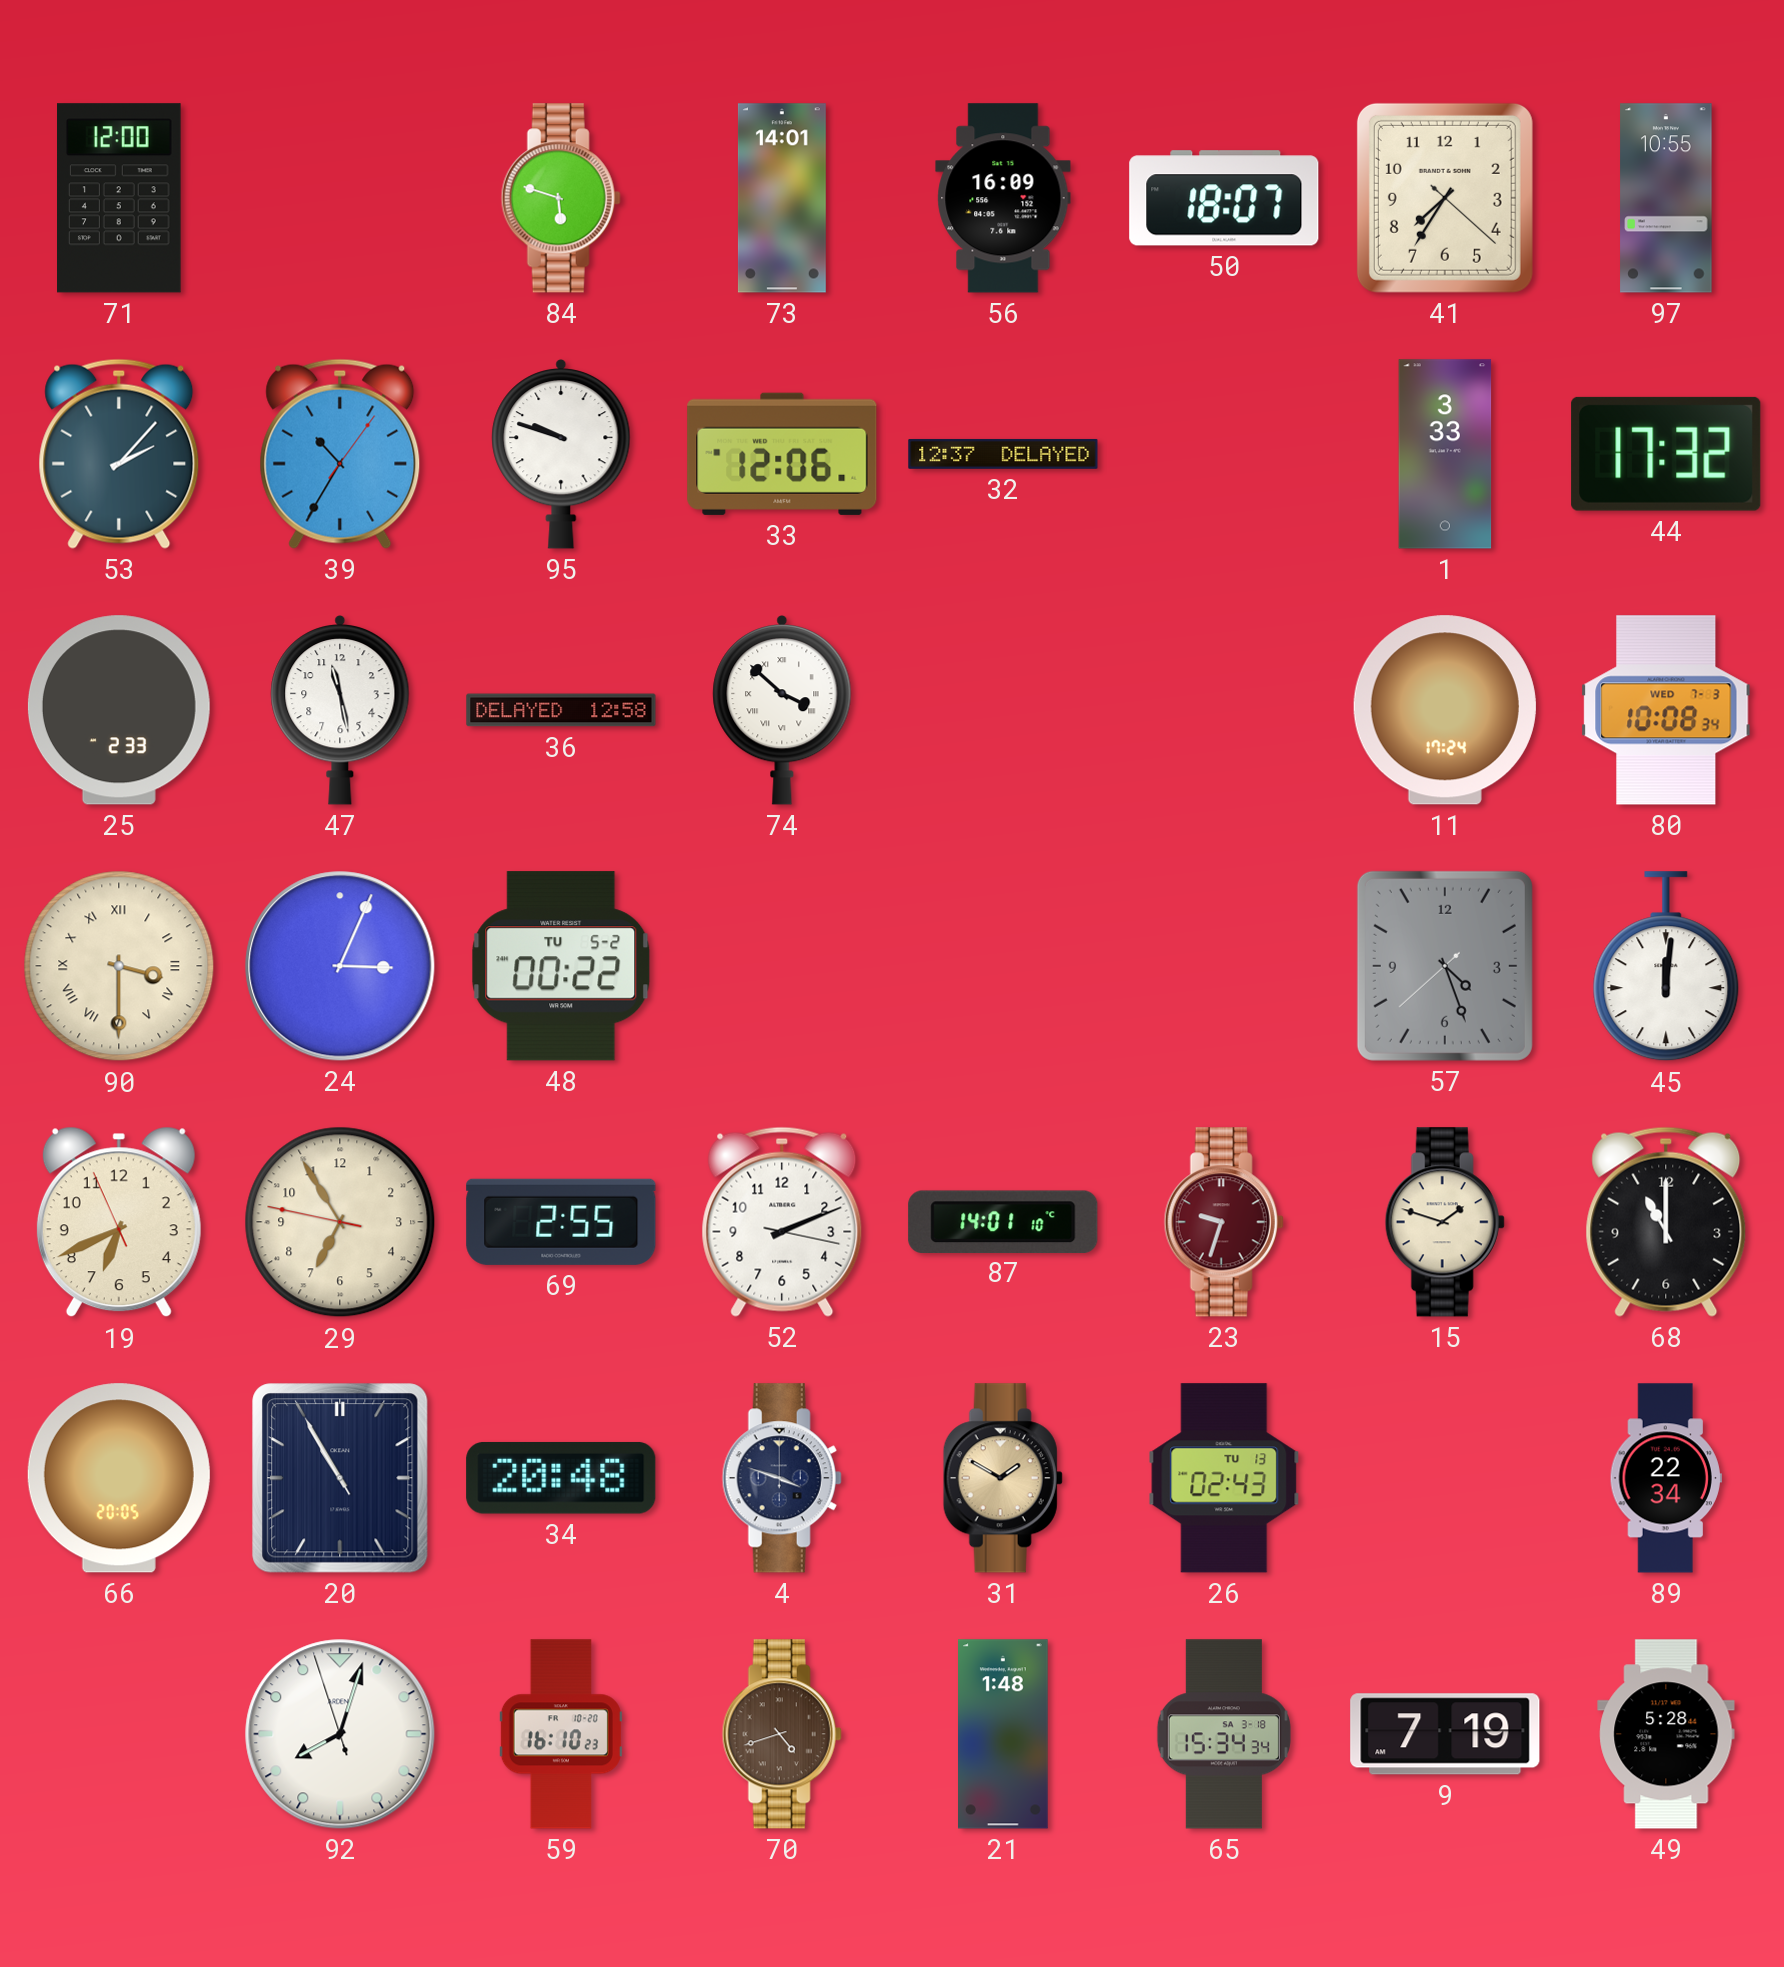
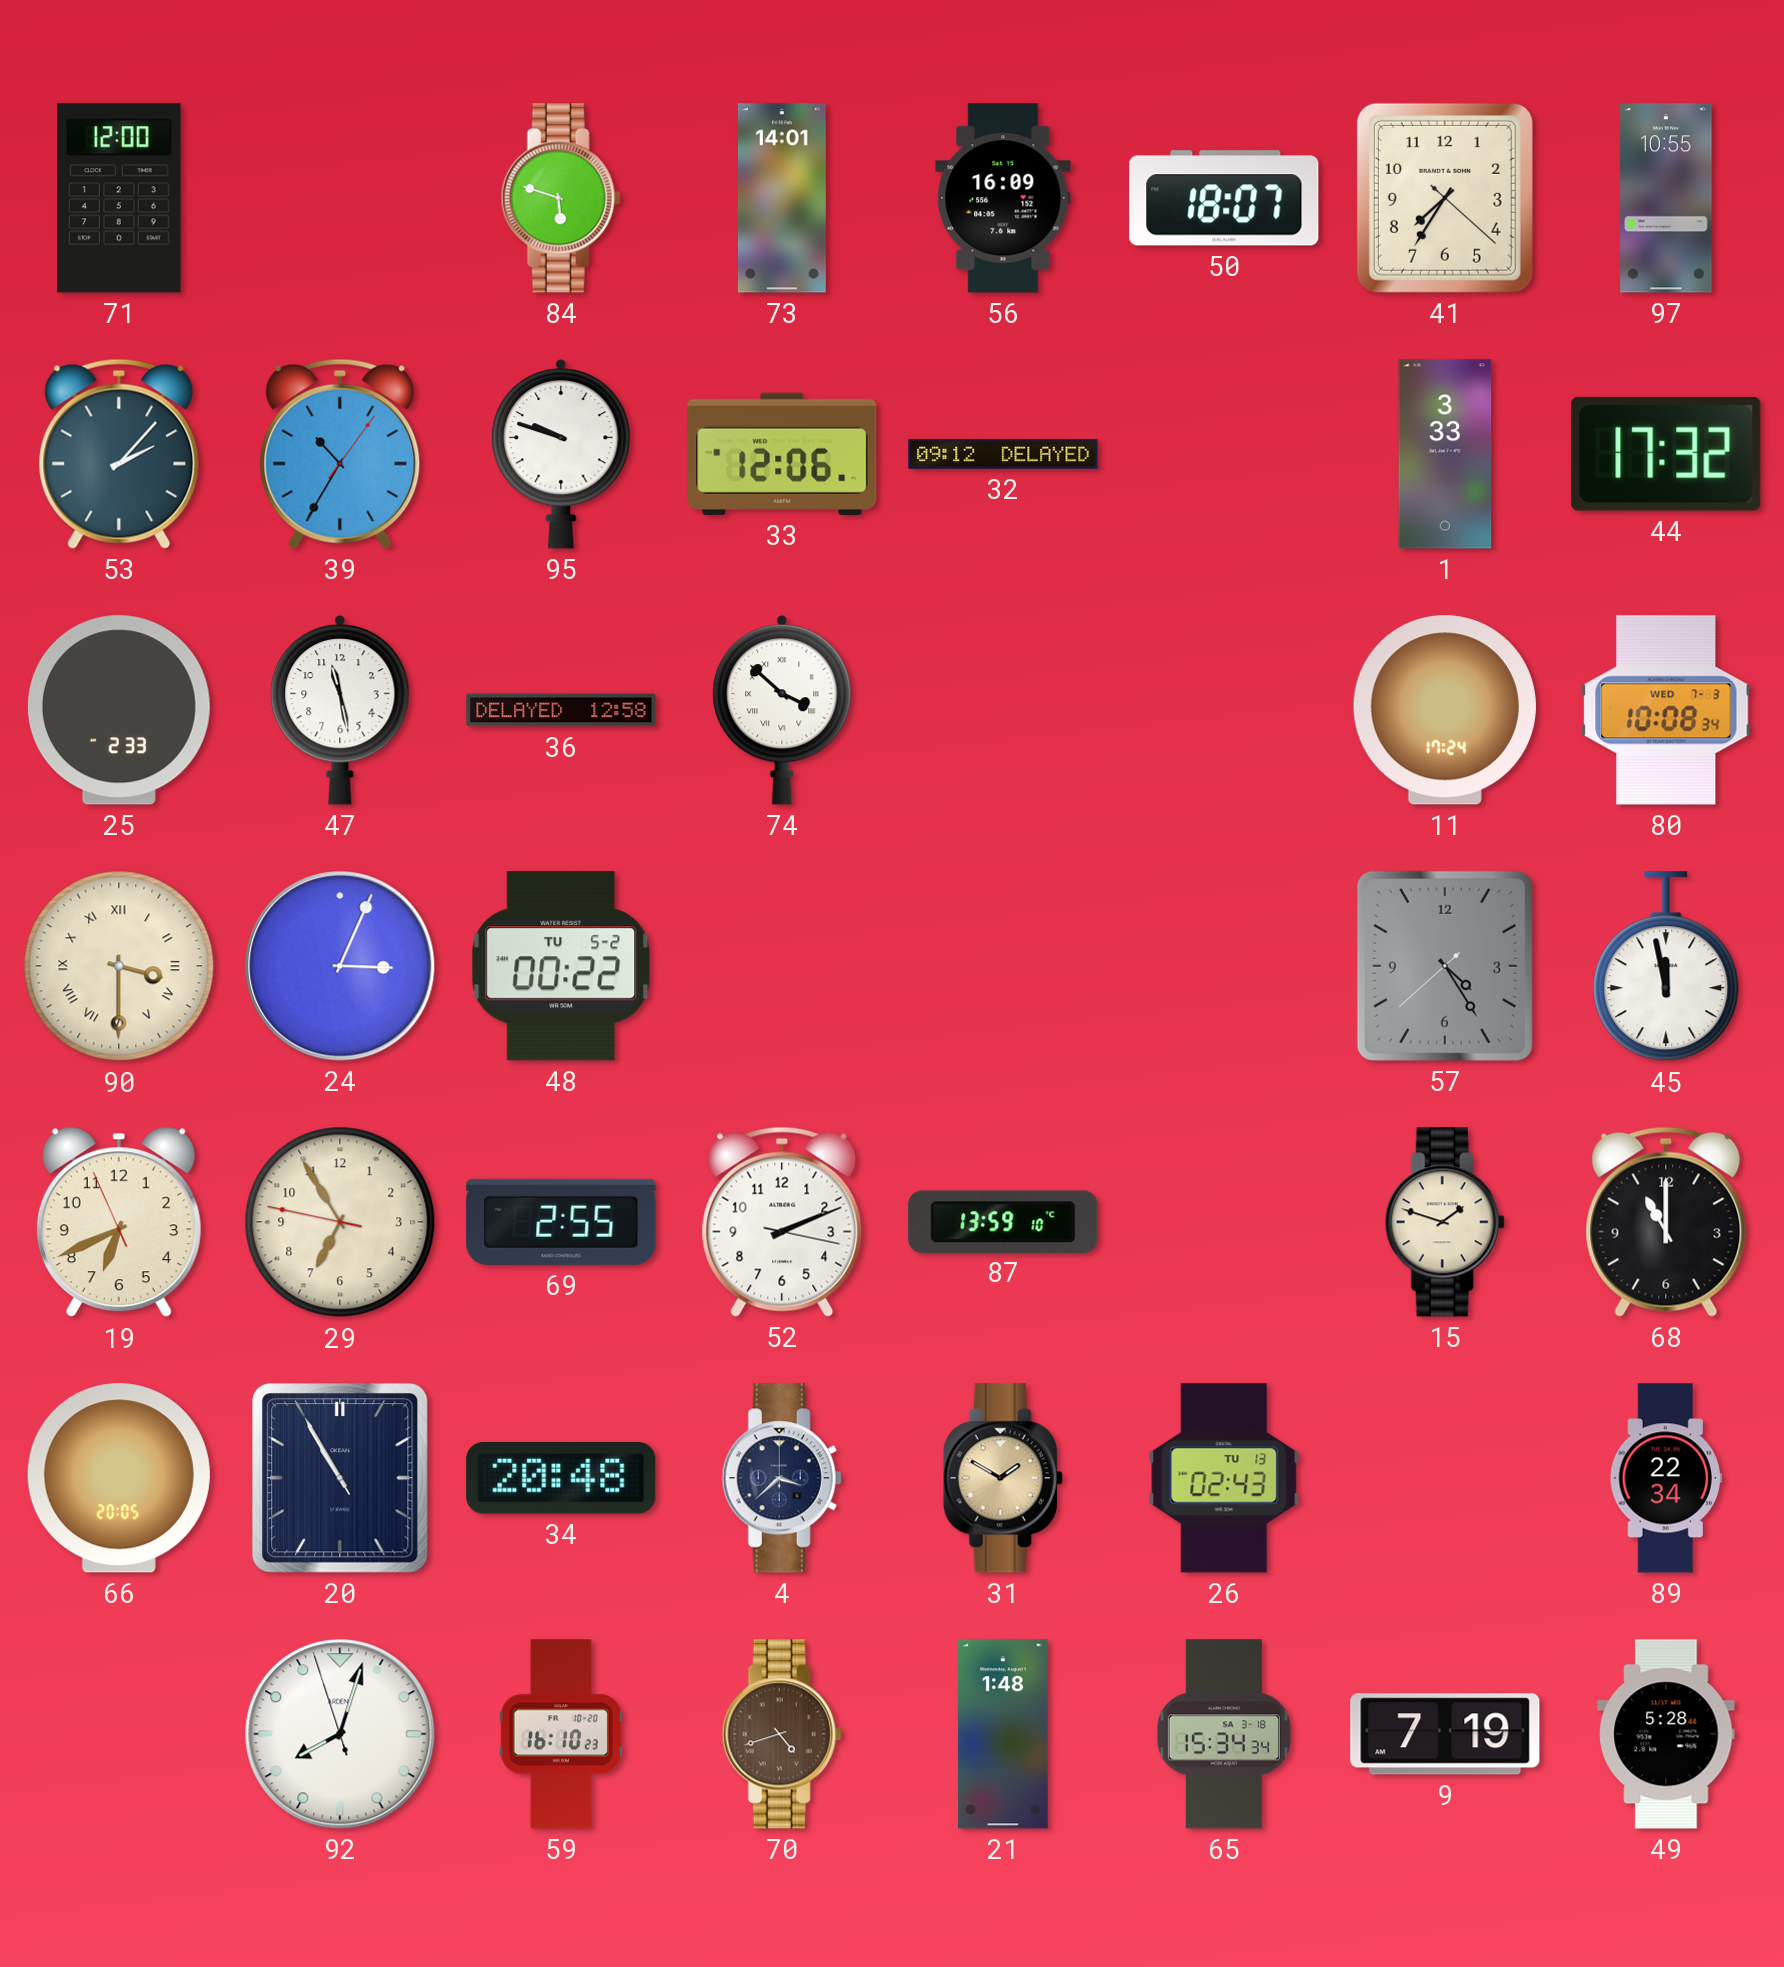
32: 12:37 -> 09:12
57: 4:26 -> 4:24
45: 12:01 -> 11:58
87: 14:01 -> 13:59
23: 9:33 -> none
4: 3:48 -> 3:38
